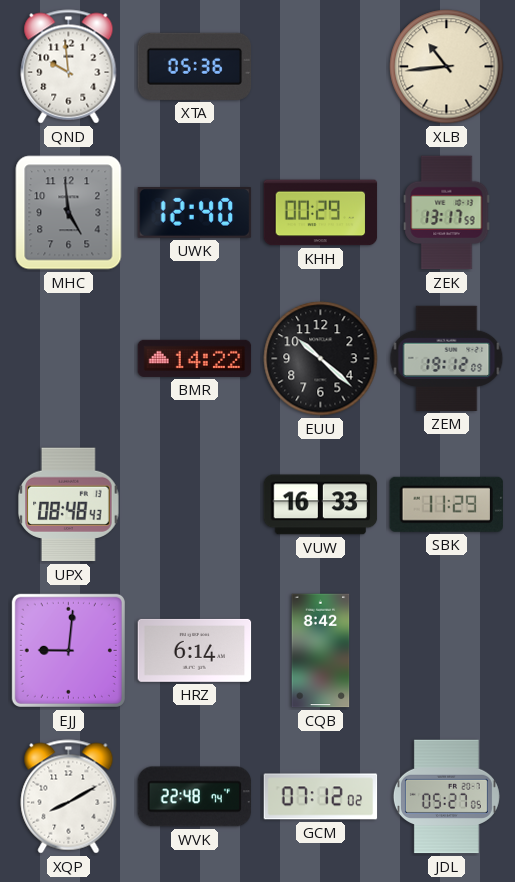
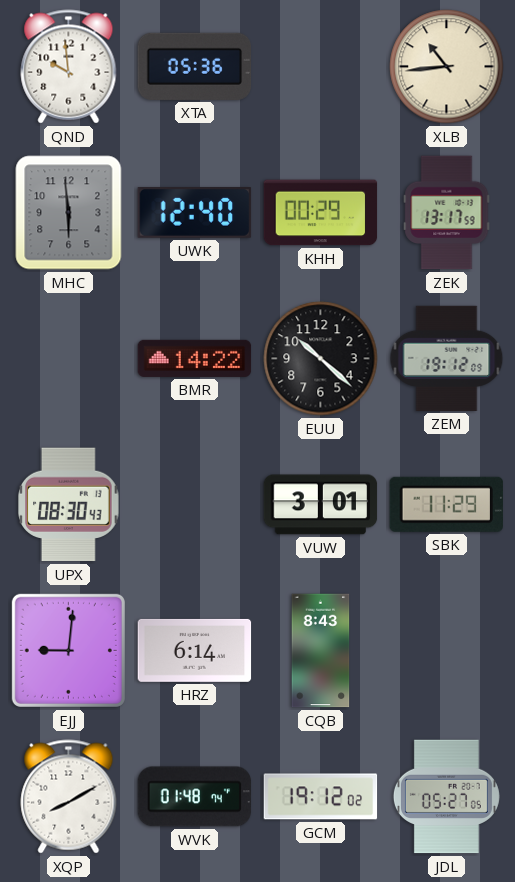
MHC: 4:59 -> 5:59
UPX: 08:48 -> 08:30
VUW: 16:33 -> 3:01
CQB: 8:42 -> 8:43
WVK: 22:48 -> 01:48
GCM: 07:12 -> 19:12
